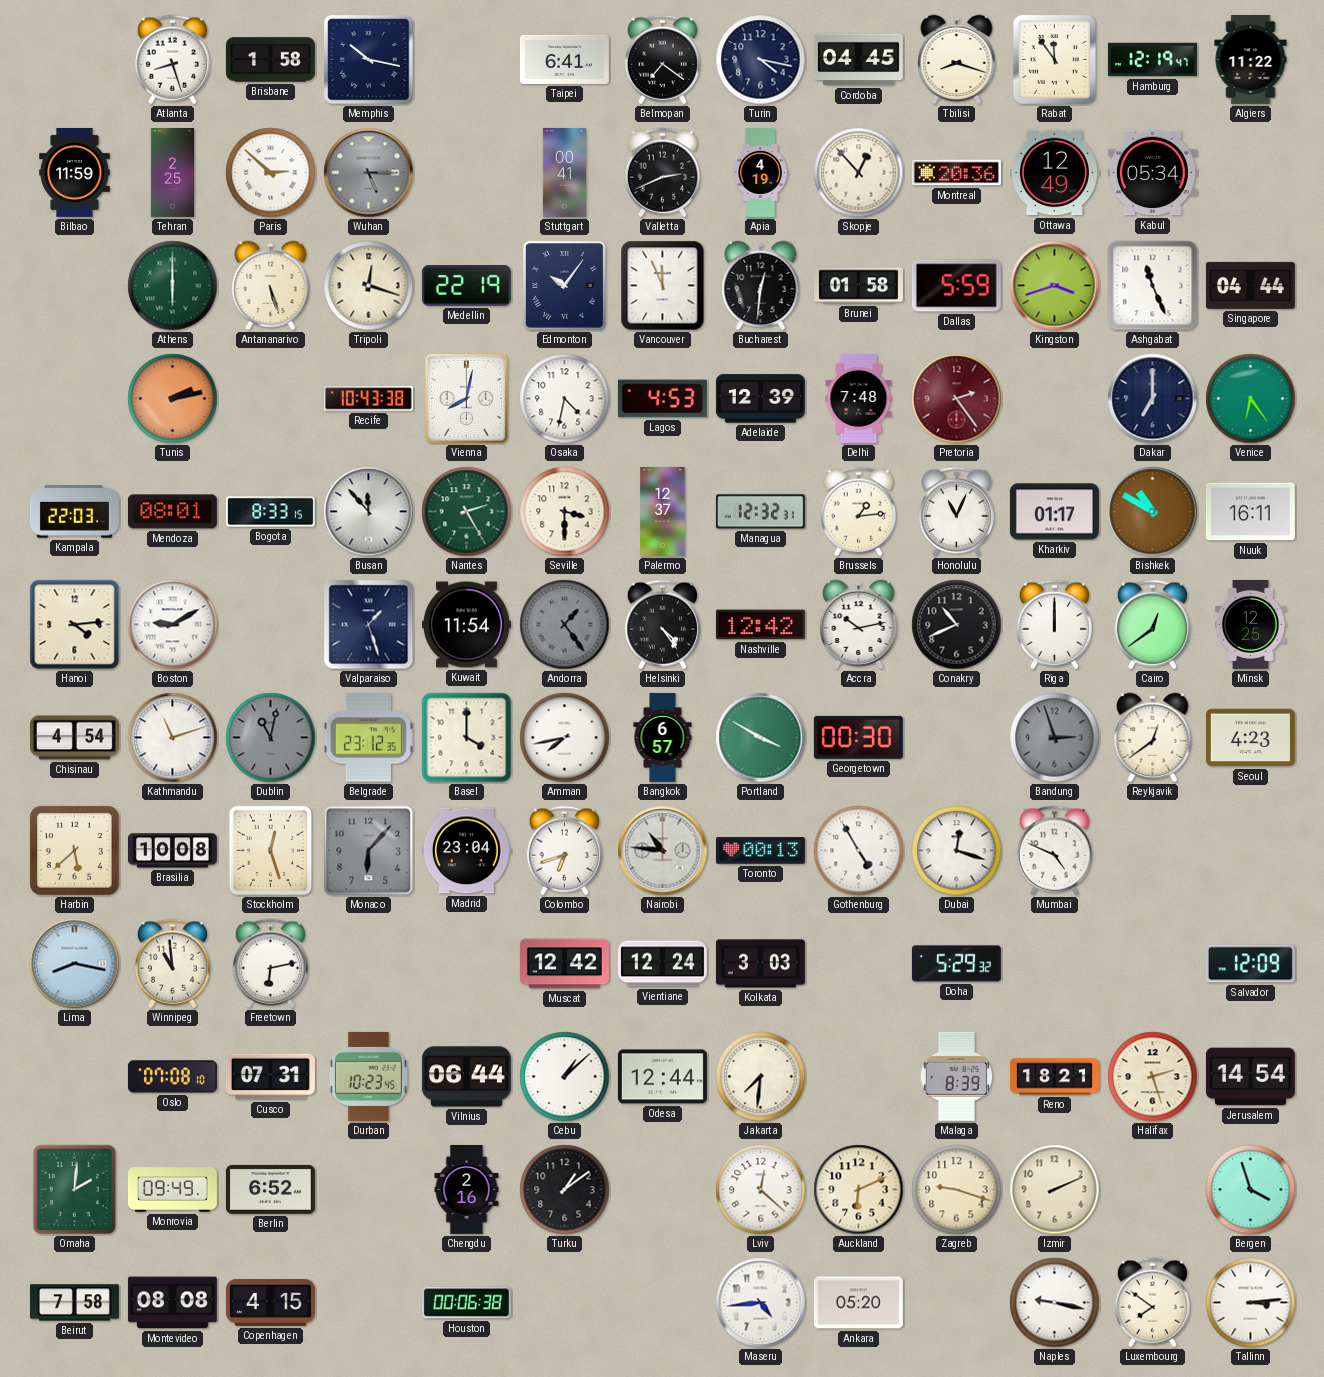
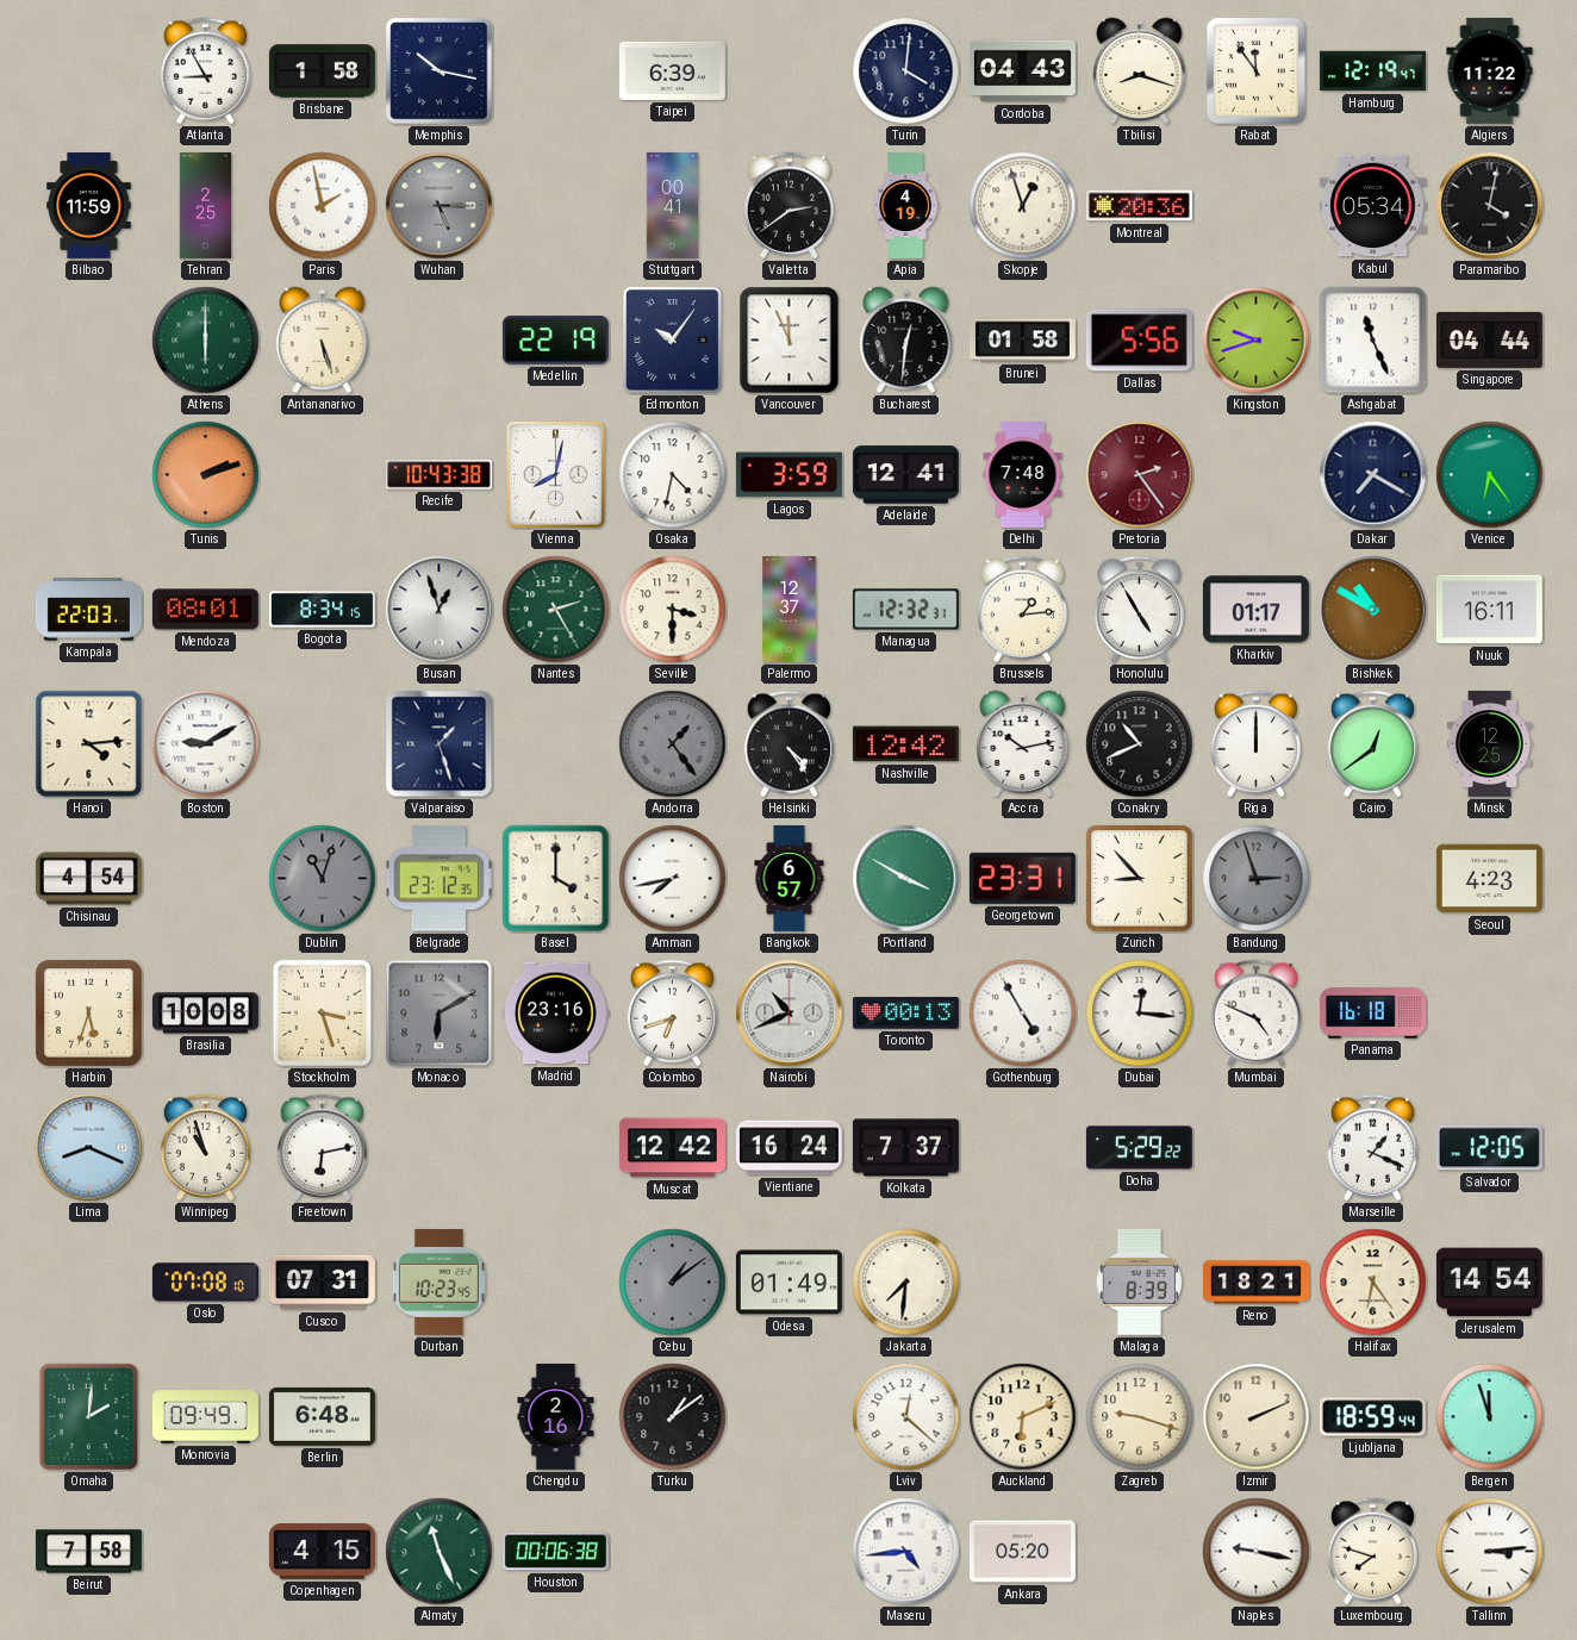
Atlanta: 8:27 -> 8:55
Taipei: 6:41 -> 6:39
Belmopan: 7:21 -> none
Turin: 4:17 -> 4:01
Cordoba: 04:45 -> 04:43
Paris: 2:52 -> 1:58
Valletta: 2:41 -> 2:39
Skopje: 12:53 -> 12:57
Ottawa: 12:49 -> none
Paramaribo: none -> 4:02
Tripoli: 12:18 -> none
Dallas: 5:59 -> 5:56
Kingston: 3:42 -> 9:42
Tunis: 2:13 -> 2:12
Lagos: 4:53 -> 3:59
Adelaide: 12:39 -> 12:41
Dakar: 7:00 -> 7:20
Bogota: 8:33 -> 8:34
Busan: 11:53 -> 12:57
Honolulu: 11:04 -> 4:55
Kuwait: 11:54 -> none
Kathmandu: 11:12 -> none
Dublin: 11:02 -> 11:03
Georgetown: 00:30 -> 23:31
Zurich: none -> 8:53
Reykjavik: 12:39 -> none
Harbin: 5:38 -> 5:33
Stockholm: 12:27 -> 3:27
Monaco: 6:07 -> 6:10
Madrid: 23:04 -> 23:16
Nairobi: 10:46 -> 10:41
Dubai: 12:18 -> 12:16
Panama: none -> 16:18
Lima: 8:17 -> 8:19
Winnipeg: 10:59 -> 10:57
Vientiane: 12:24 -> 16:24
Kolkata: 3:03 -> 7:37
Doha: 5:29:32 -> 5:29:22
Marseille: none -> 1:19
Salvador: 12:09 -> 12:05
Vilnius: 06:44 -> none
Cebu: 1:08 -> 1:09
Cebu dial: white -> grey
Odesa: 12:44 -> 01:49
Halifax: 2:27 -> 6:24
Berlin: 6:52 -> 6:48
Ljubljana: none -> 18:59
Bergen: 3:57 -> 11:57
Montevideo: 08:08 -> none
Almaty: none -> 11:26
Luxembourg: 7:51 -> 7:48
